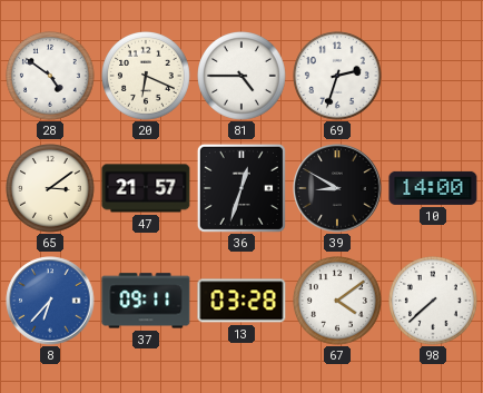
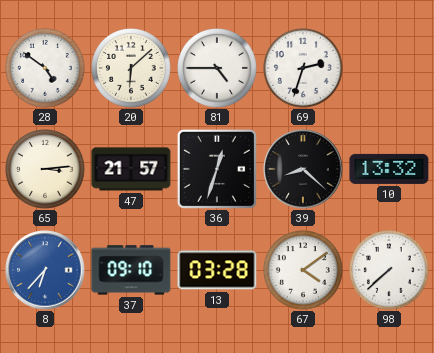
20: 6:19 -> 6:08
65: 3:09 -> 3:14
39: 8:50 -> 8:22
10: 14:00 -> 13:32
37: 09:11 -> 09:10
